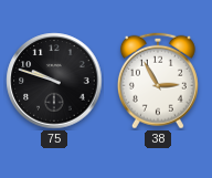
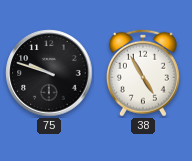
38: 2:55 -> 4:55
